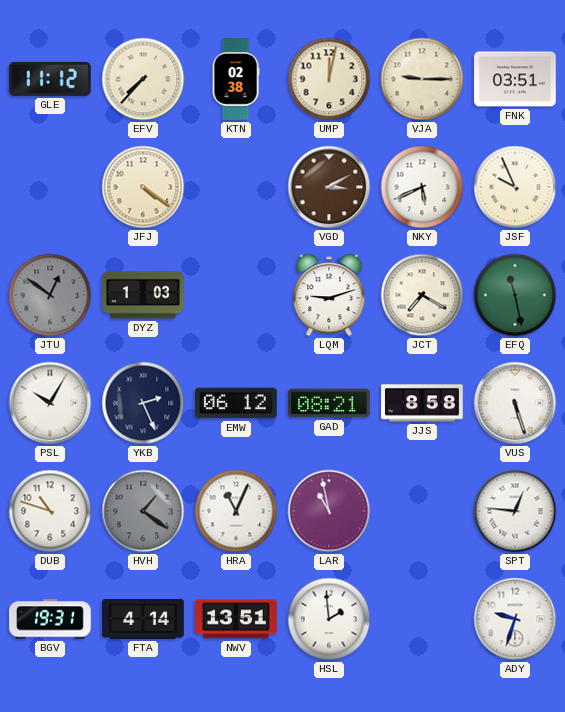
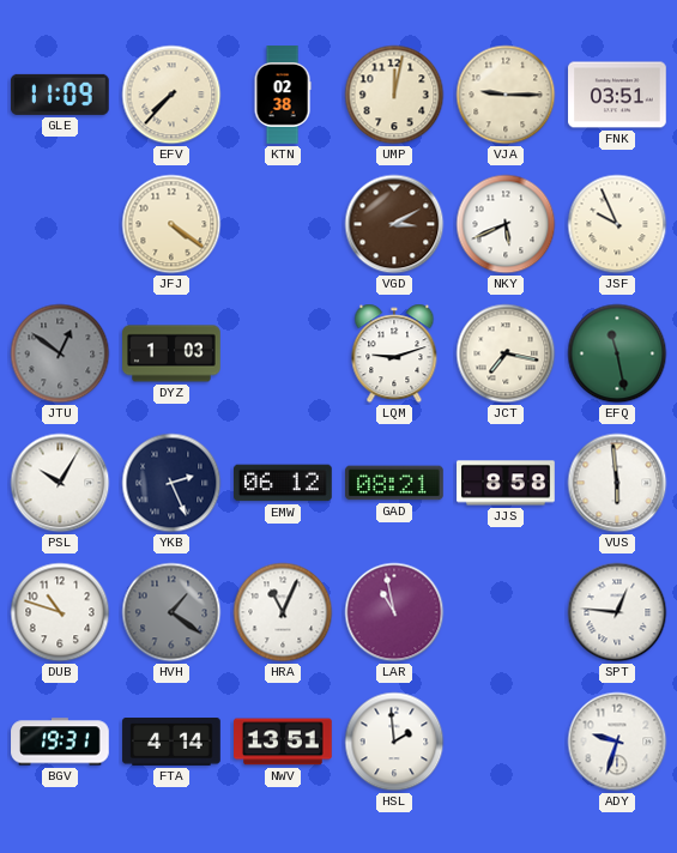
GLE: 11:12 -> 11:09
JCT: 7:20 -> 7:17
VUS: 5:27 -> 5:59
